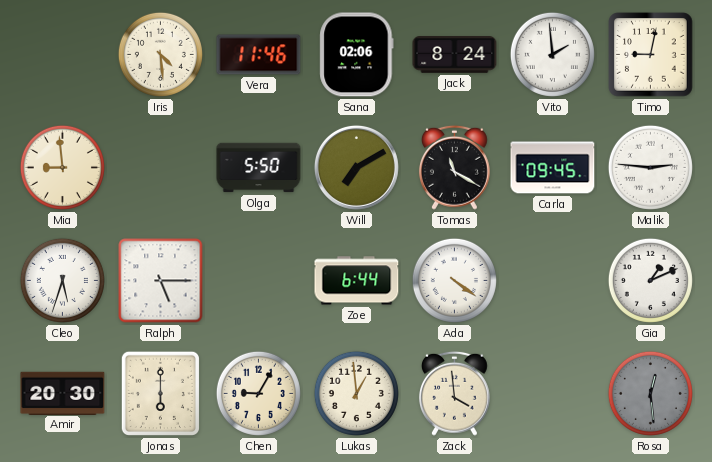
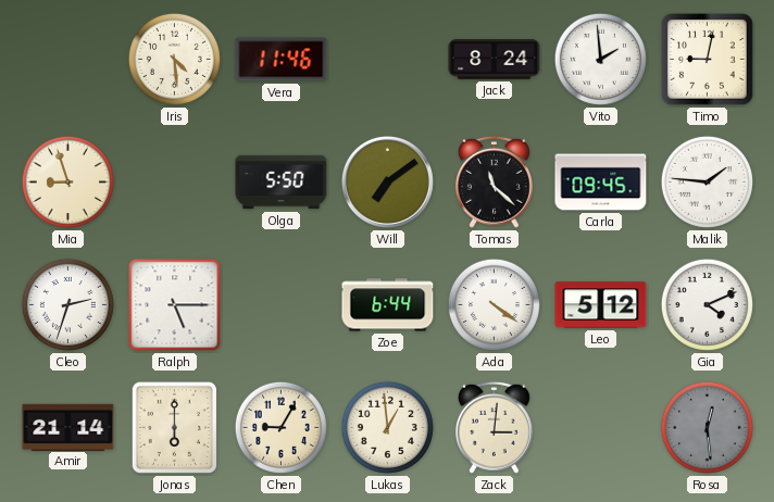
Sana: 02:06 -> none
Mia: 8:59 -> 8:57
Will: 7:10 -> 7:09
Tomas: 11:20 -> 11:22
Malik: 2:46 -> 1:46
Cleo: 5:33 -> 2:33
Leo: none -> 5:12
Gia: 1:11 -> 4:11
Amir: 20:30 -> 21:14
Zack: 3:59 -> 3:01
